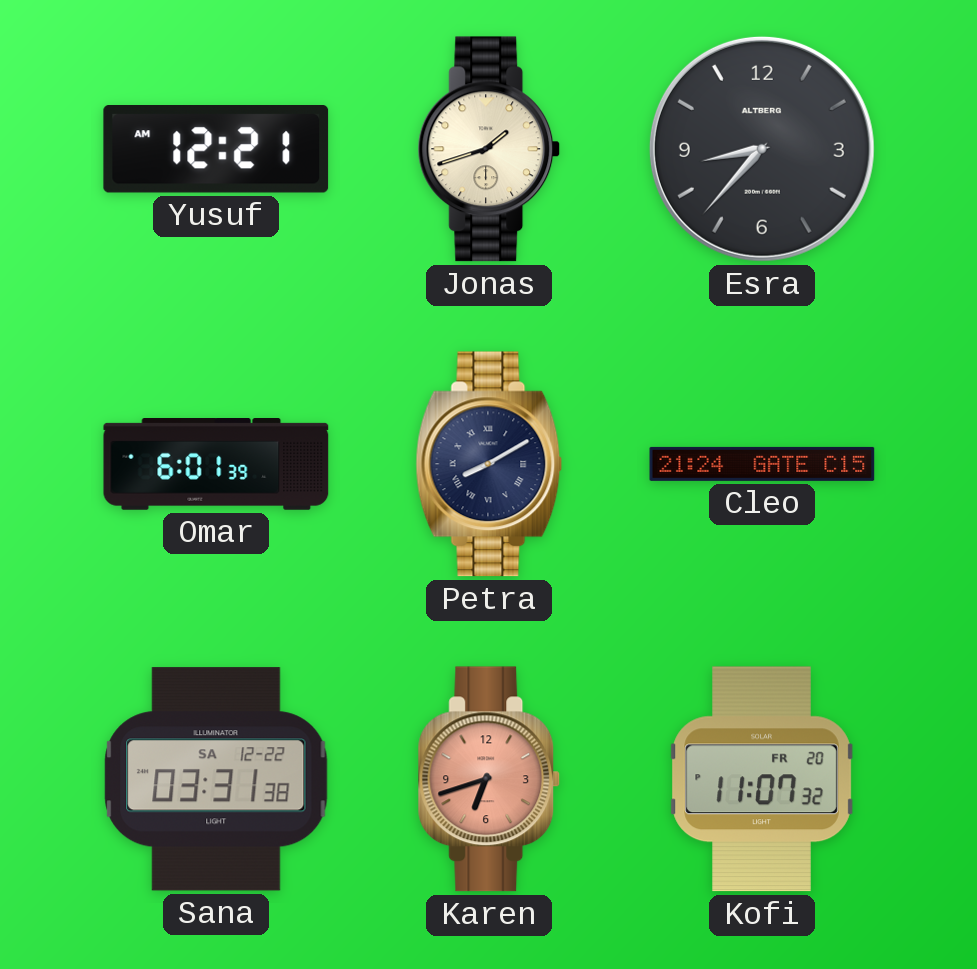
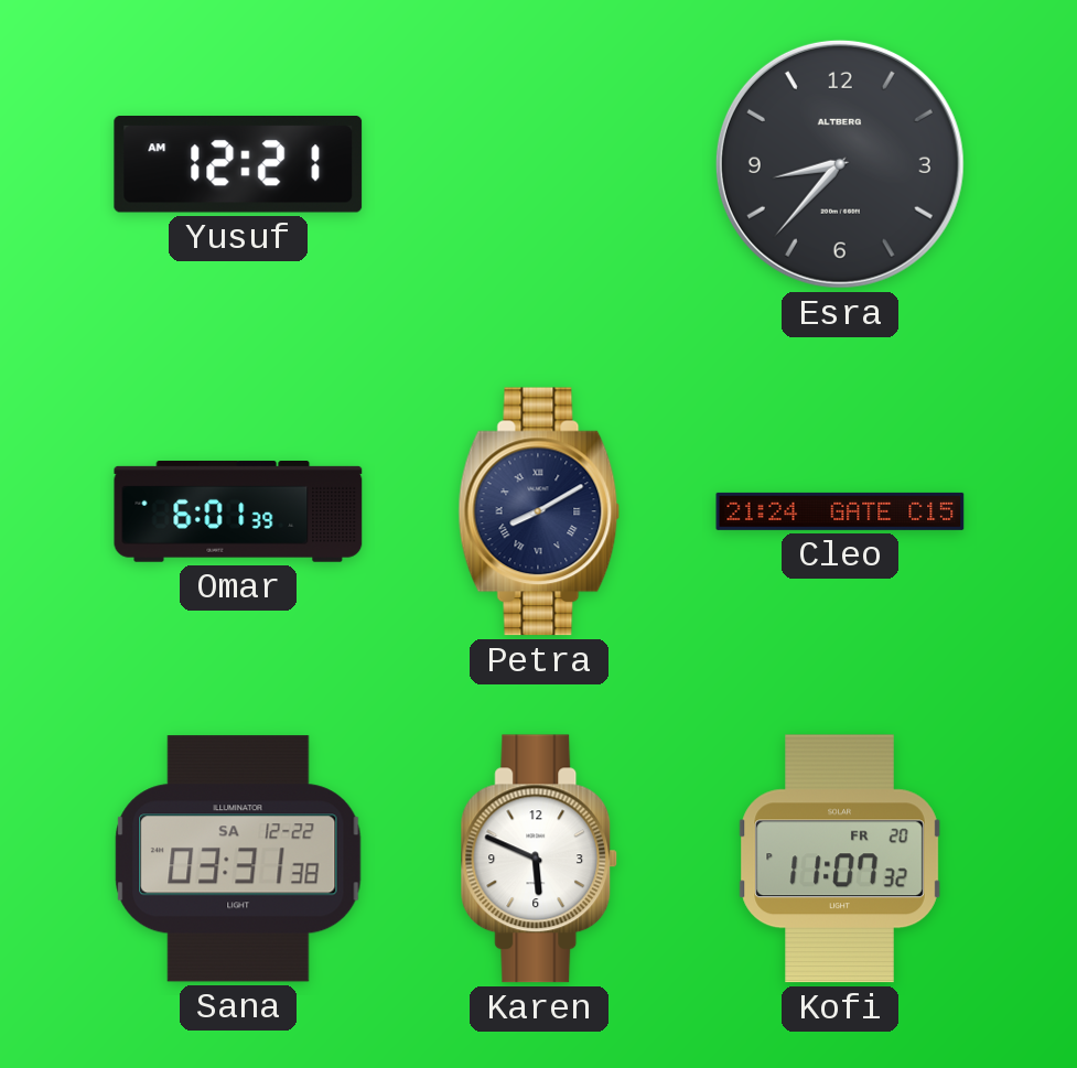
Jonas: 1:42 -> none
Karen: 6:42 -> 5:49
Karen dial: salmon -> white
